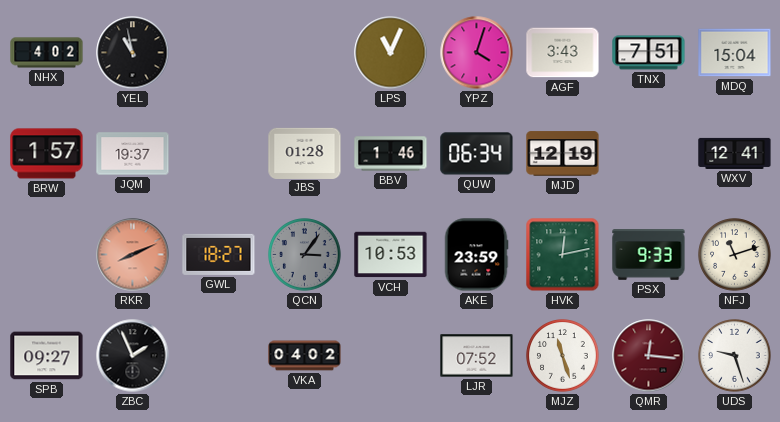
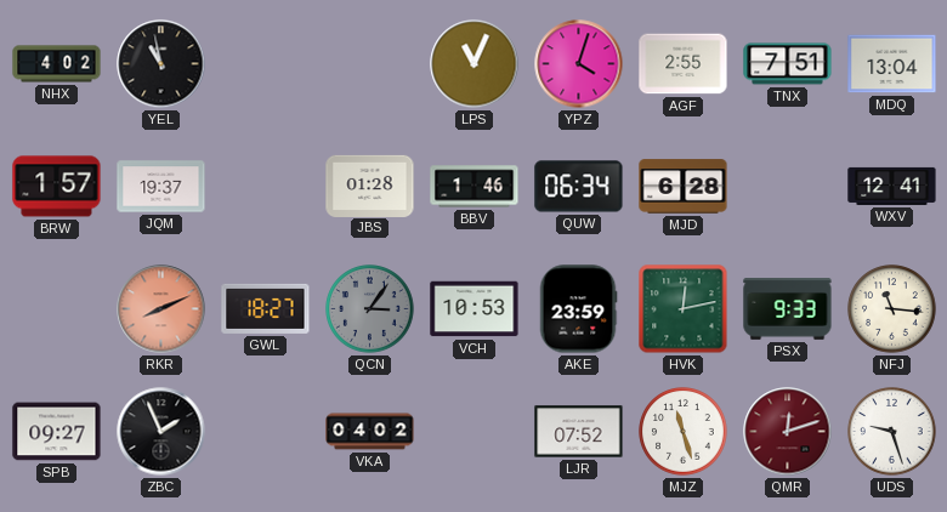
AGF: 3:43 -> 2:55
MDQ: 15:04 -> 13:04
MJD: 12:19 -> 6:28
NFJ: 11:12 -> 11:16
QMR: 12:16 -> 12:12
